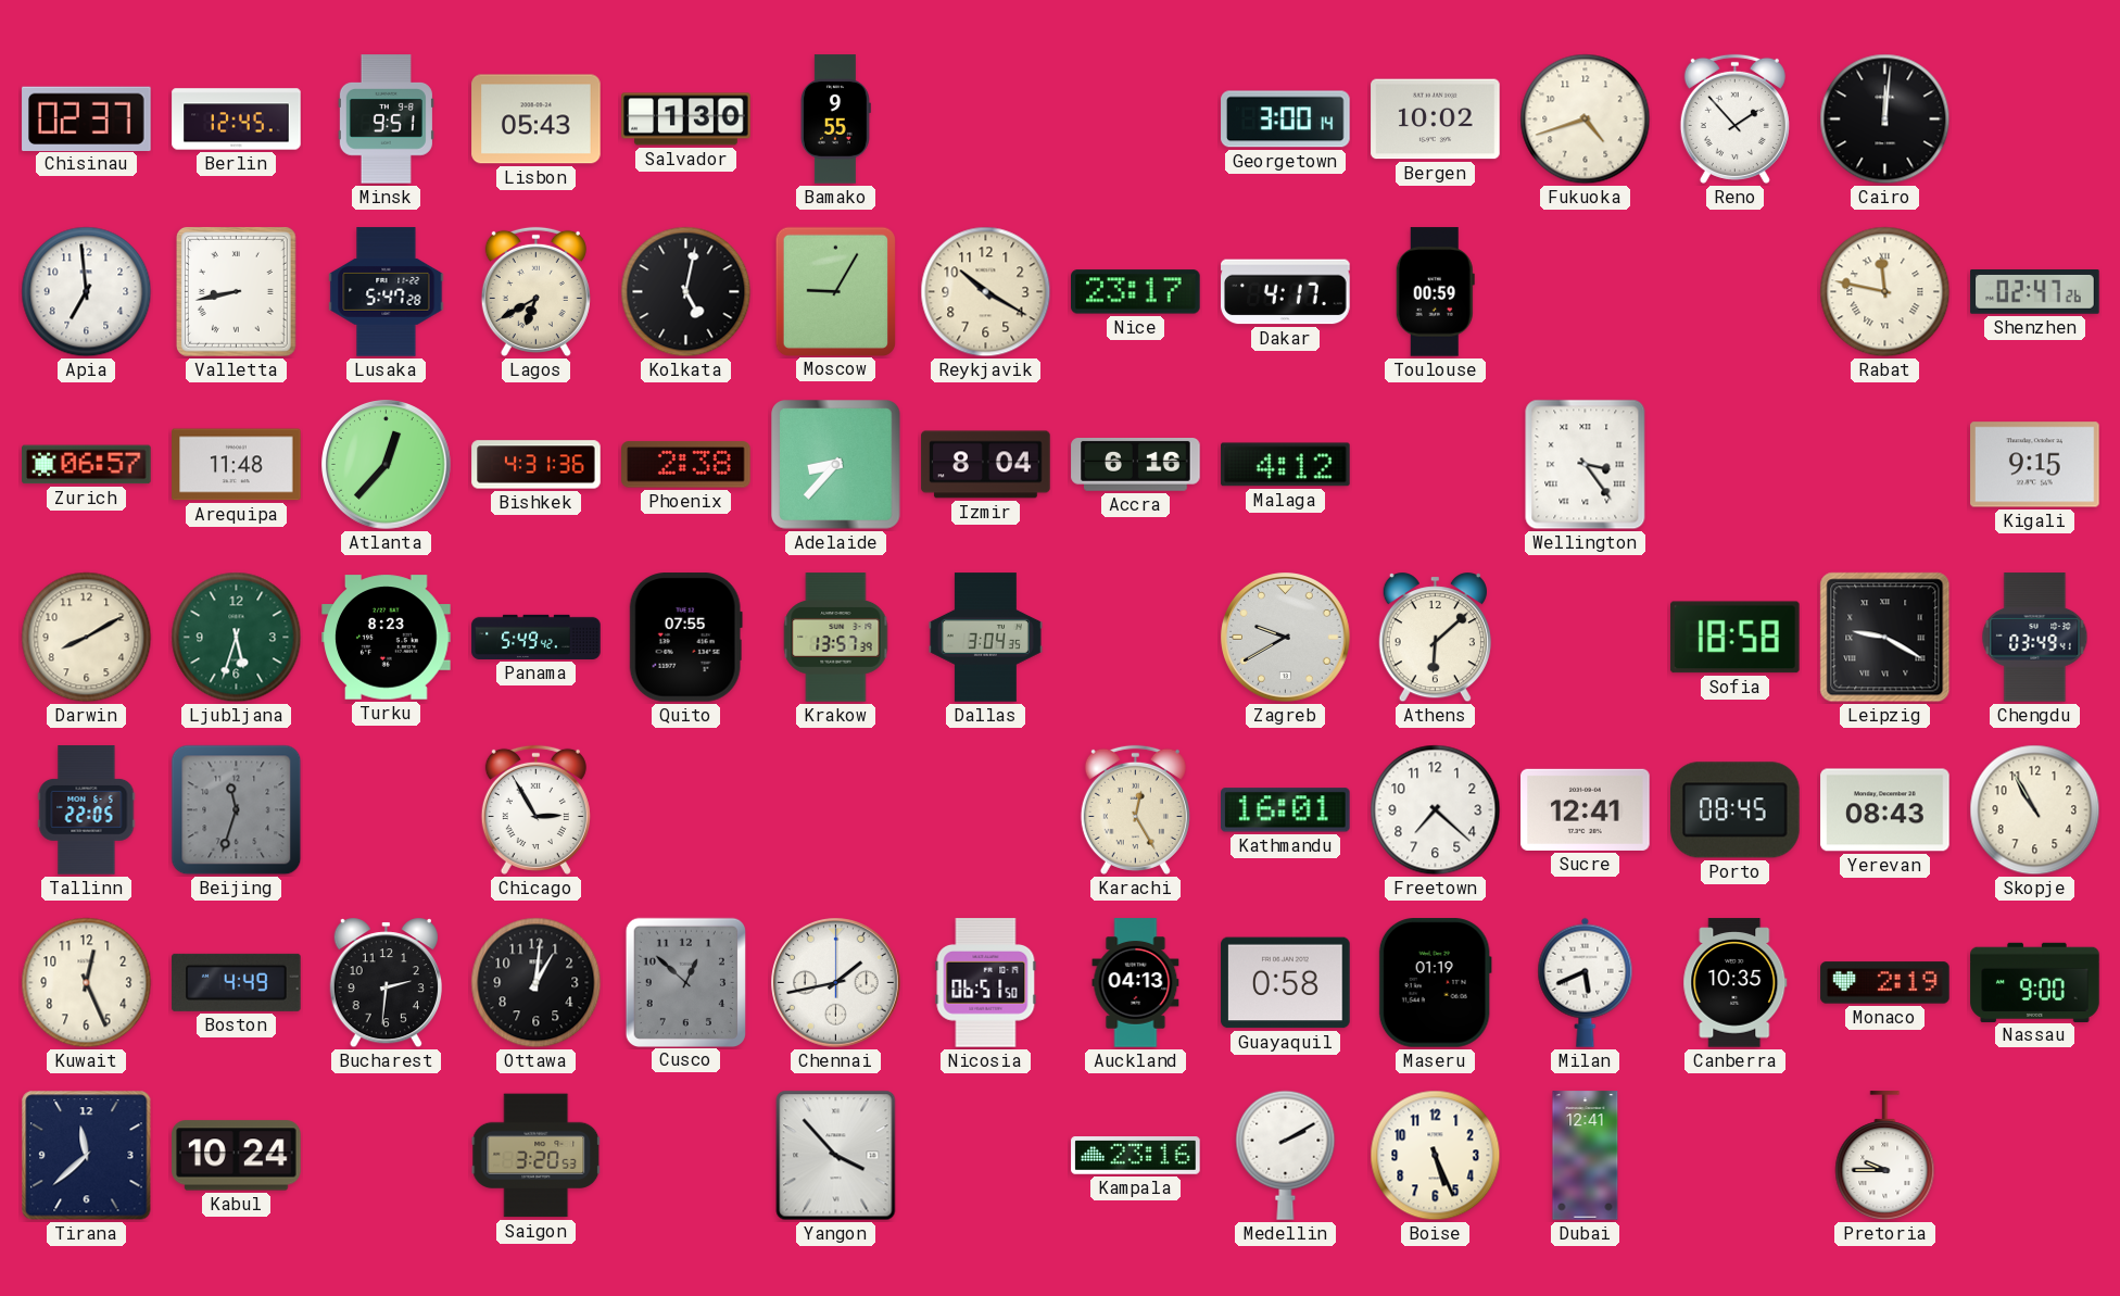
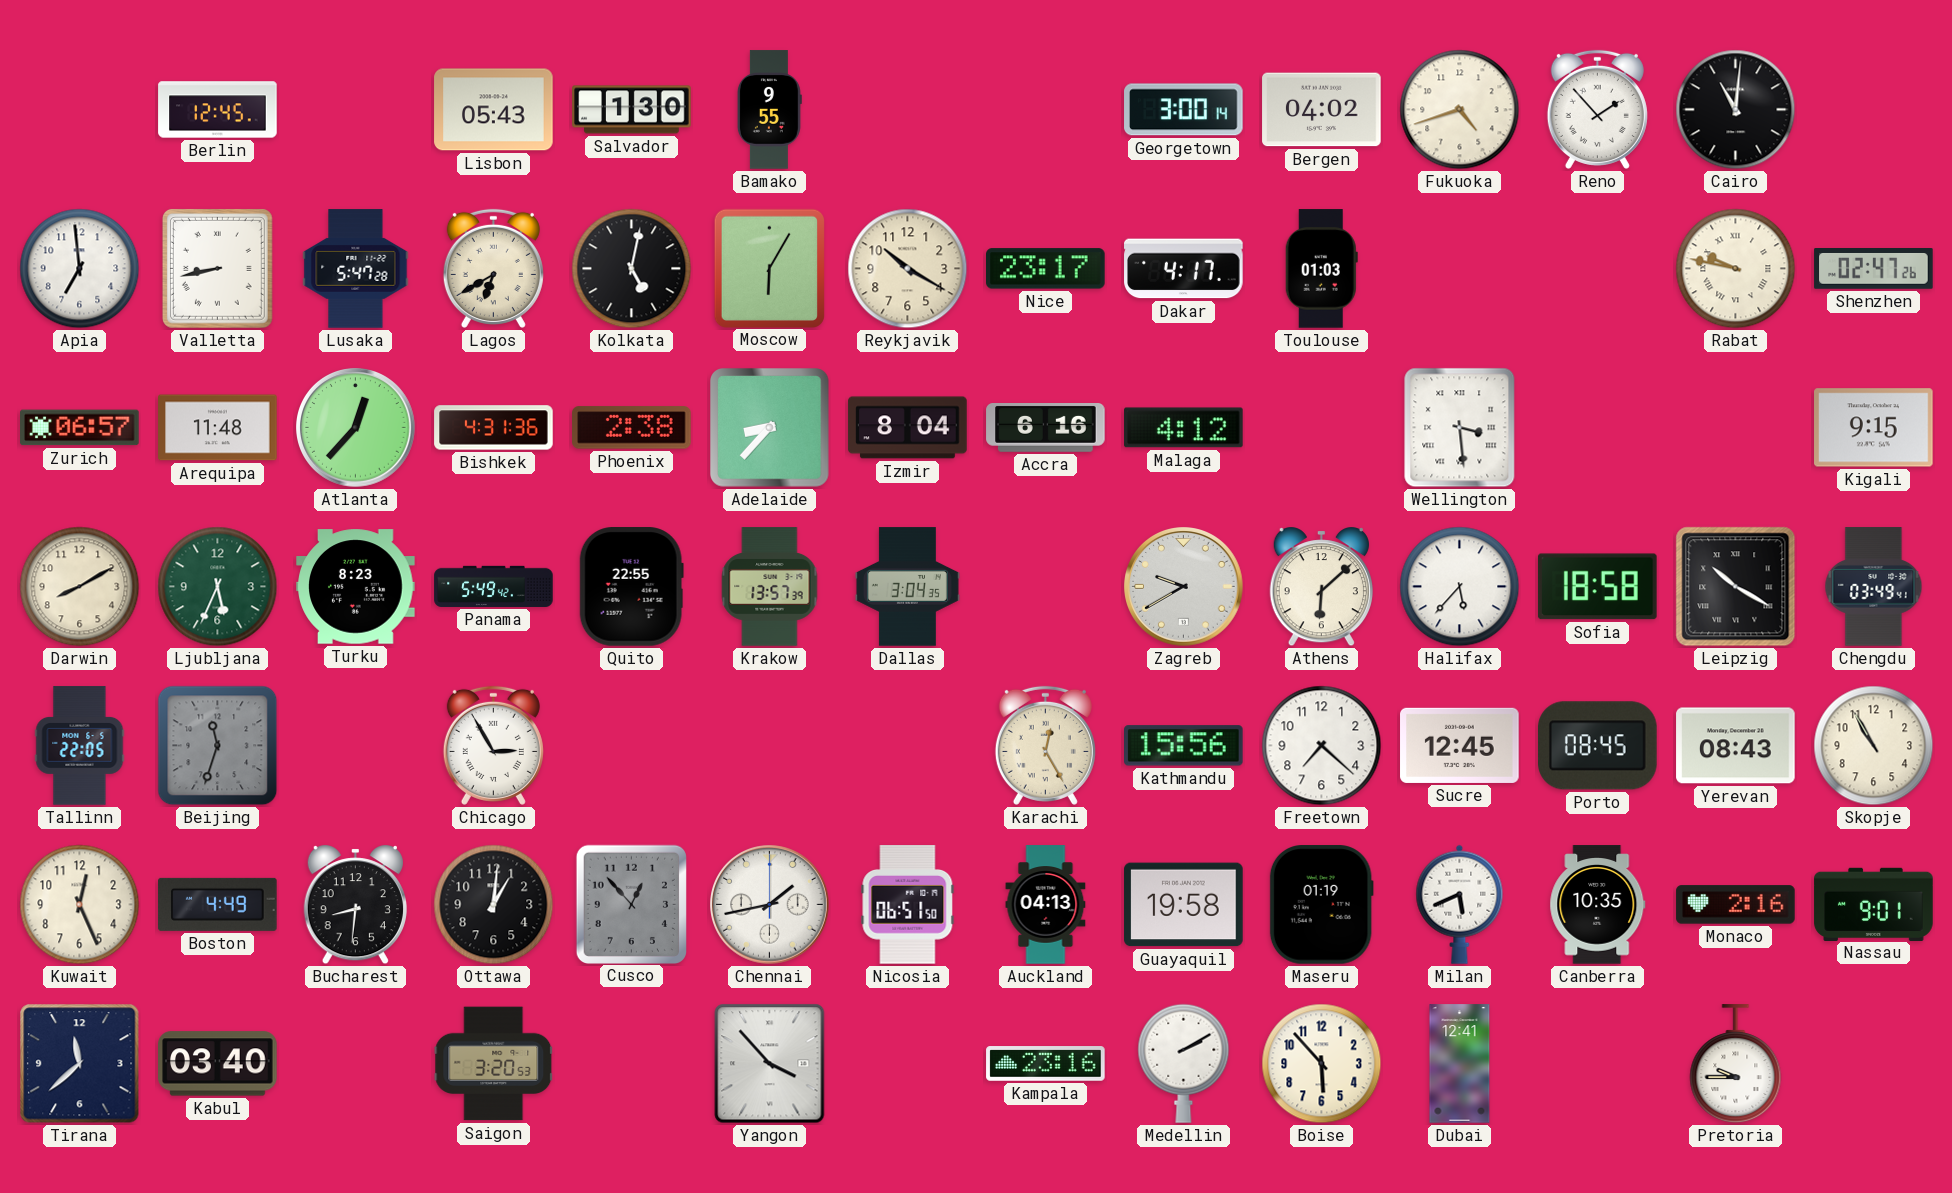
Chisinau: 02:37 -> none
Minsk: 9:51 -> none
Bergen: 10:02 -> 04:02
Cairo: 12:01 -> 11:01
Moscow: 9:05 -> 6:05
Toulouse: 00:59 -> 01:03
Rabat: 11:47 -> 9:47
Wellington: 3:24 -> 3:29
Ljubljana: 5:33 -> 5:34
Quito: 07:55 -> 22:55
Halifax: none -> 5:37
Leipzig: 9:20 -> 10:20
Kathmandu: 16:01 -> 15:56
Sucre: 12:41 -> 12:45
Bucharest: 2:31 -> 8:31
Cusco: 12:52 -> 12:53
Guayaquil: 0:58 -> 19:58
Monaco: 2:19 -> 2:16
Nassau: 9:00 -> 9:01
Kabul: 10:24 -> 03:40
Boise: 5:26 -> 5:53
